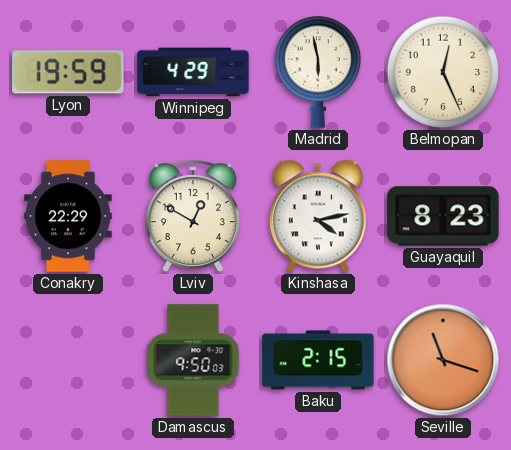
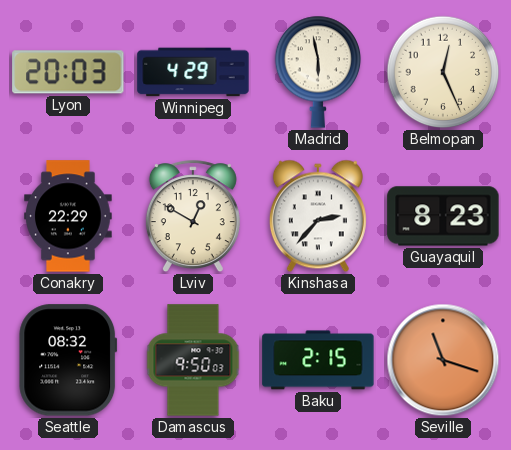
Lyon: 19:59 -> 20:03
Kinshasa: 4:13 -> 2:37
Seattle: none -> 08:32
